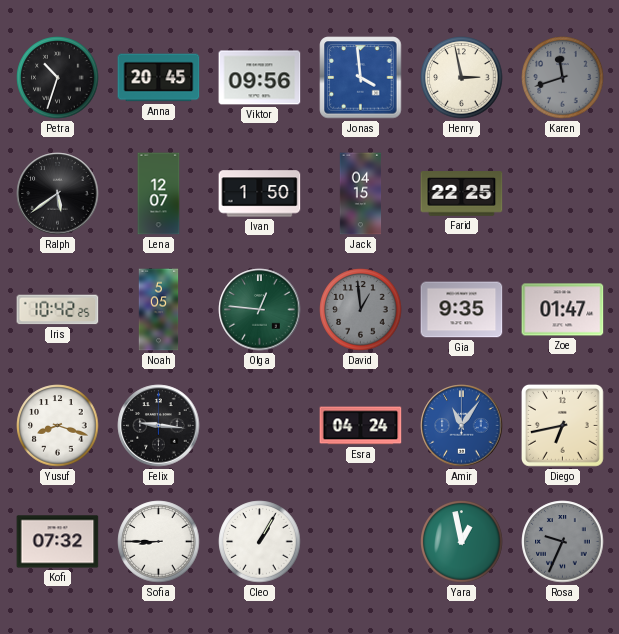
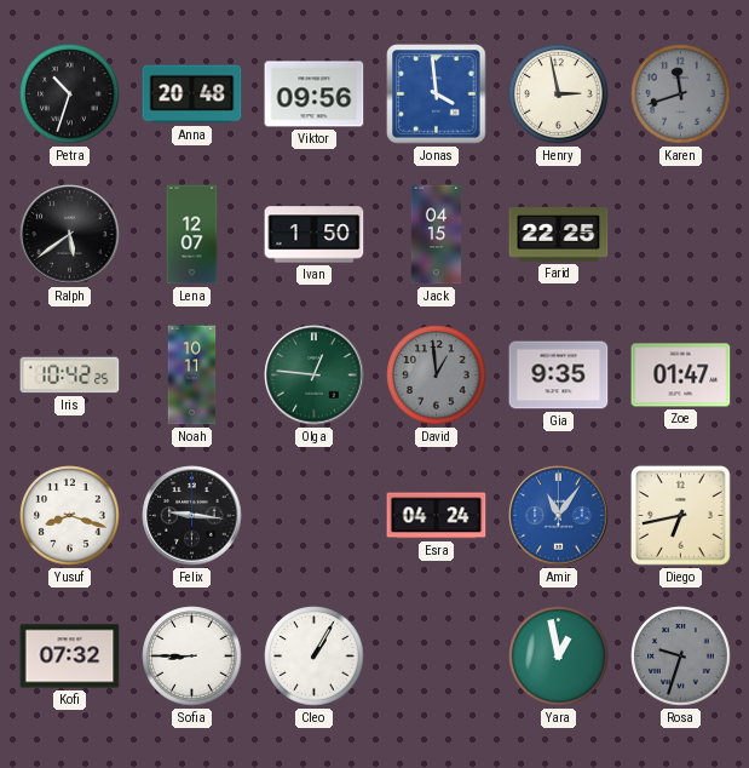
Anna: 20:45 -> 20:48
Noah: 5:05 -> 10:11
Rosa: 9:34 -> 9:33
